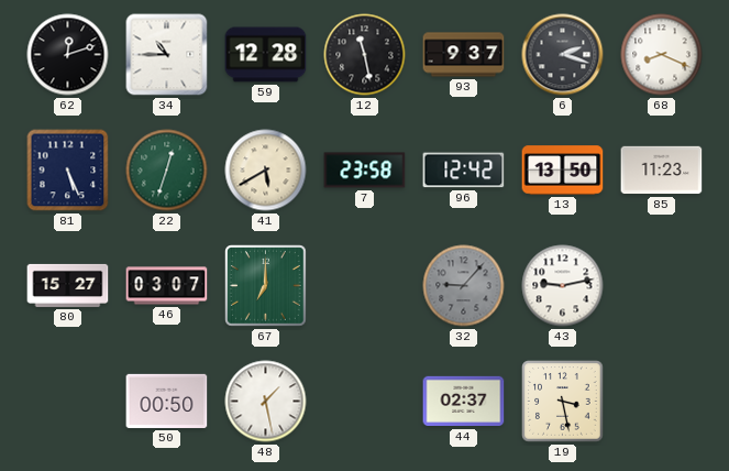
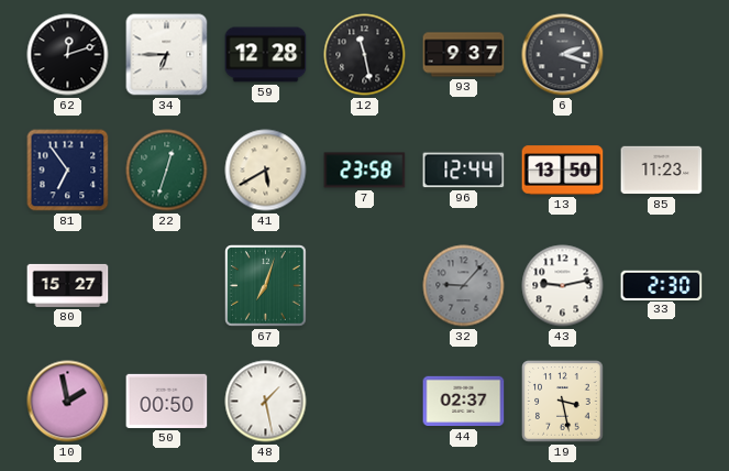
34: 10:45 -> 6:45
68: 8:19 -> none
81: 5:26 -> 6:54
96: 12:42 -> 12:44
46: 03:07 -> none
67: 7:00 -> 7:03
33: none -> 2:30
10: none -> 1:58
